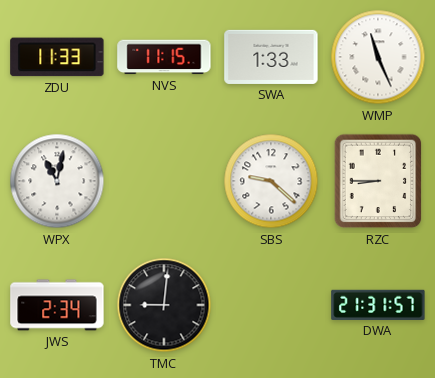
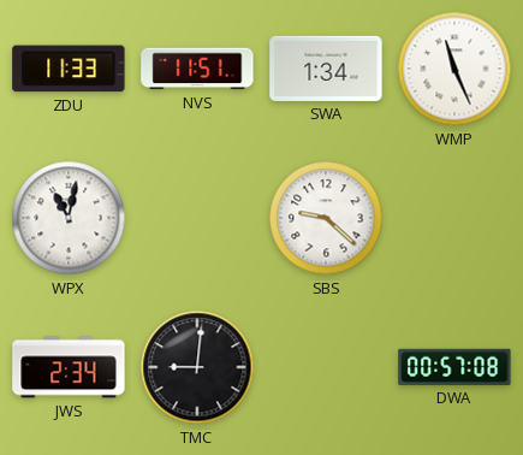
NVS: 11:15 -> 11:51
SWA: 1:33 -> 1:34
RZC: 8:45 -> none
DWA: 21:31 -> 00:57
